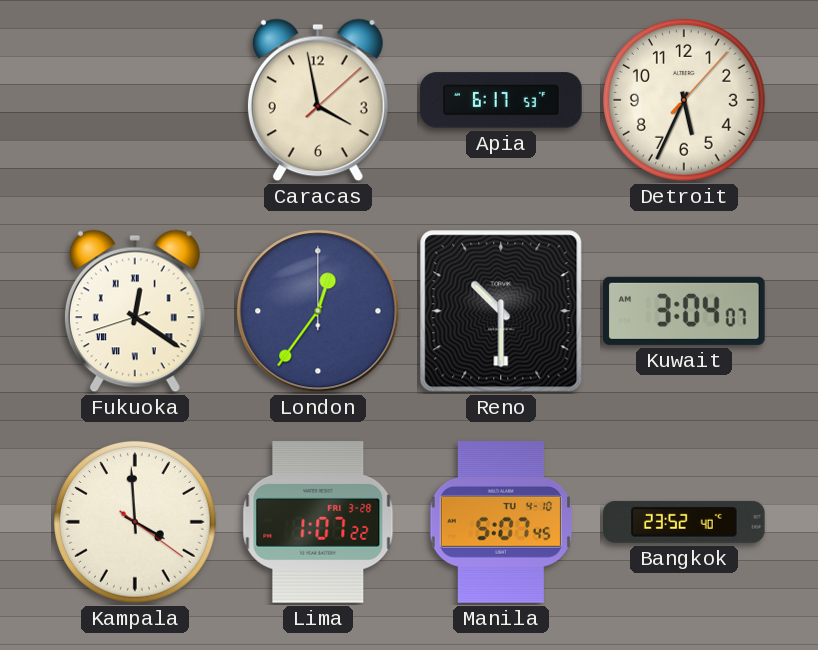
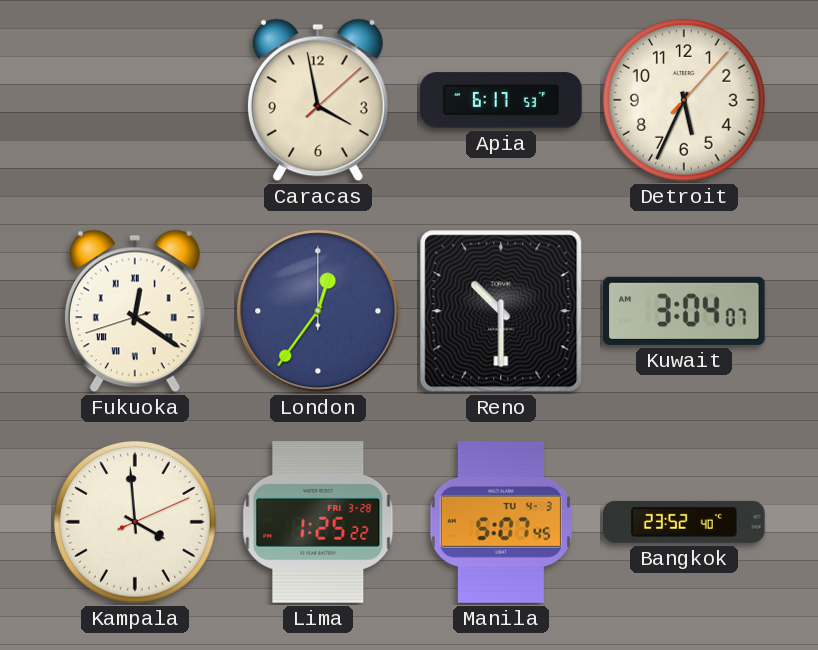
Kampala: 3:59:21 -> 3:59:11
Lima: 1:07 -> 1:25
Manila date: TU 4-10 -> TU 4-3
